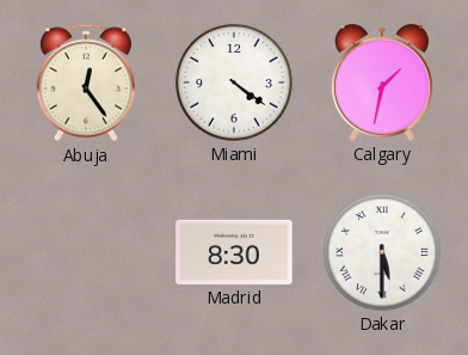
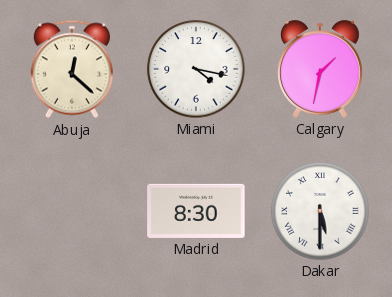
Abuja: 12:24 -> 12:22
Miami: 4:21 -> 4:17
